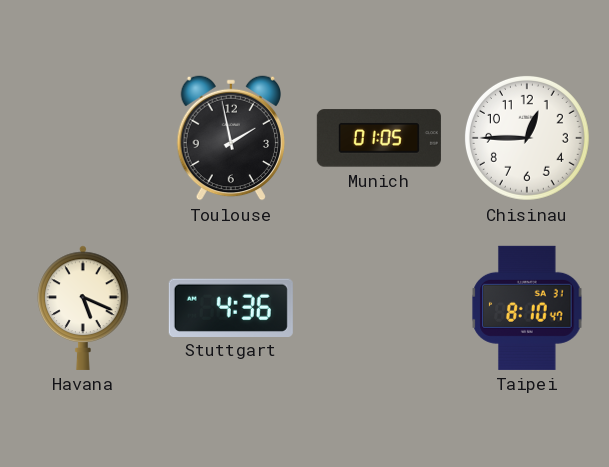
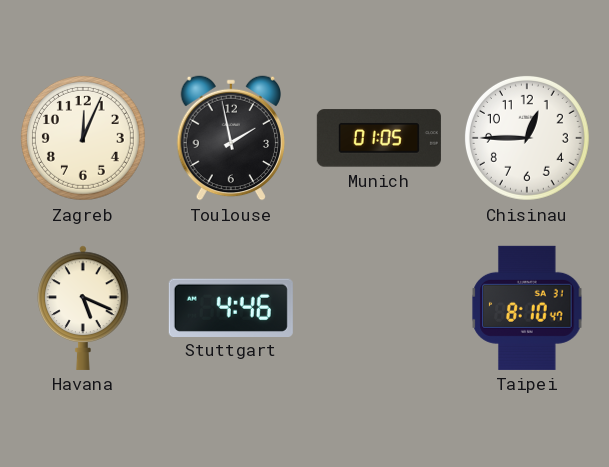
Zagreb: none -> 12:04
Stuttgart: 4:36 -> 4:46
